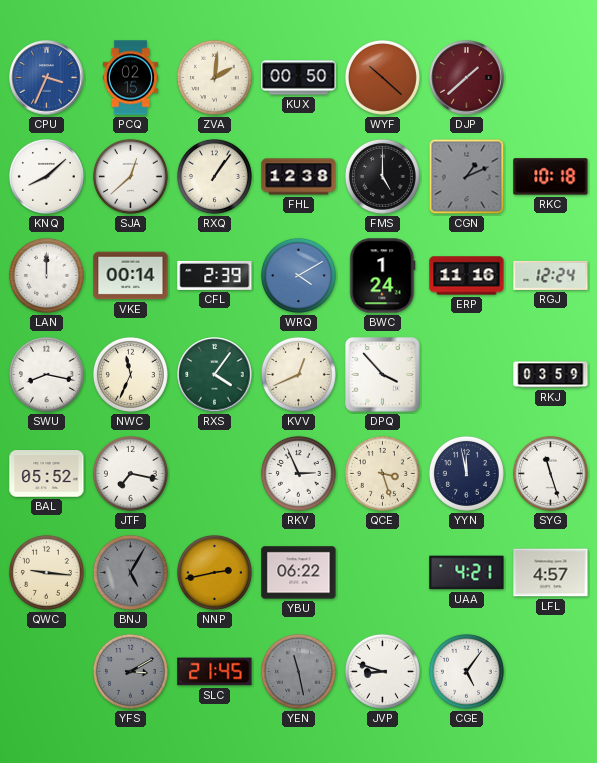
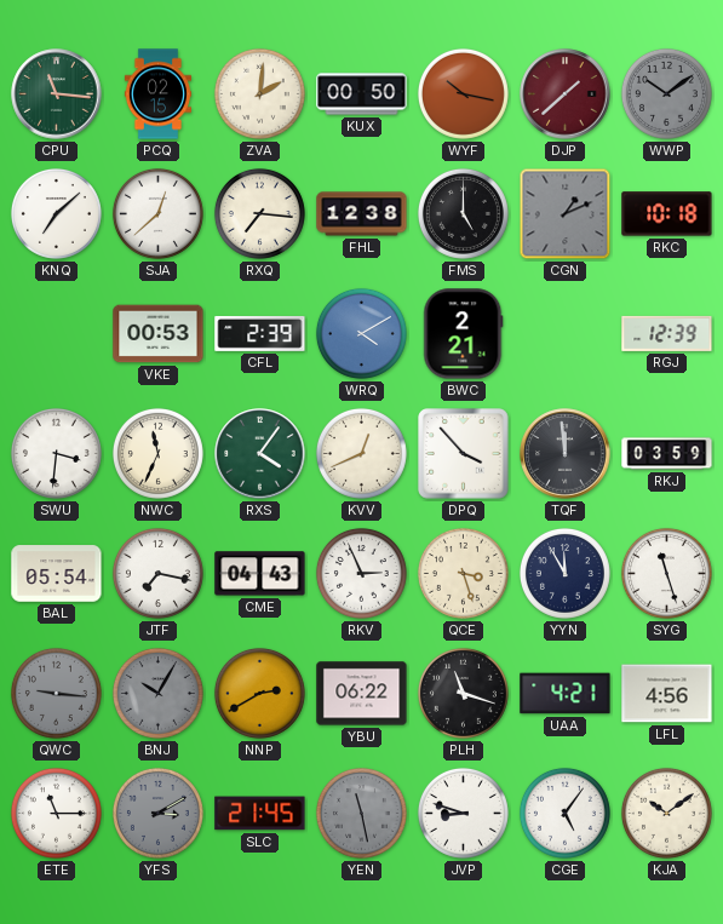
CPU: 3:34 -> 11:16
CPU dial: blue -> green
WYF: 10:22 -> 10:17
WWP: none -> 10:09
KNQ: 8:08 -> 7:08
RXQ: 1:06 -> 7:16
LAN: 12:00 -> none
VKE: 00:14 -> 00:53
BWC: 1:24 -> 2:21
ERP: 11:16 -> none
RGJ: 12:24 -> 12:39
SWU: 8:17 -> 3:31
TQF: none -> 11:59
BAL: 05:52 -> 05:54
CME: none -> 04:43
YYN: 11:58 -> 11:55
QWC dial: cream -> grey
BNJ: 5:05 -> 10:05
NNP: 2:43 -> 2:40
PLH: none -> 11:18
LFL: 4:57 -> 4:56
ETE: none -> 11:15
KJA: none -> 10:09
